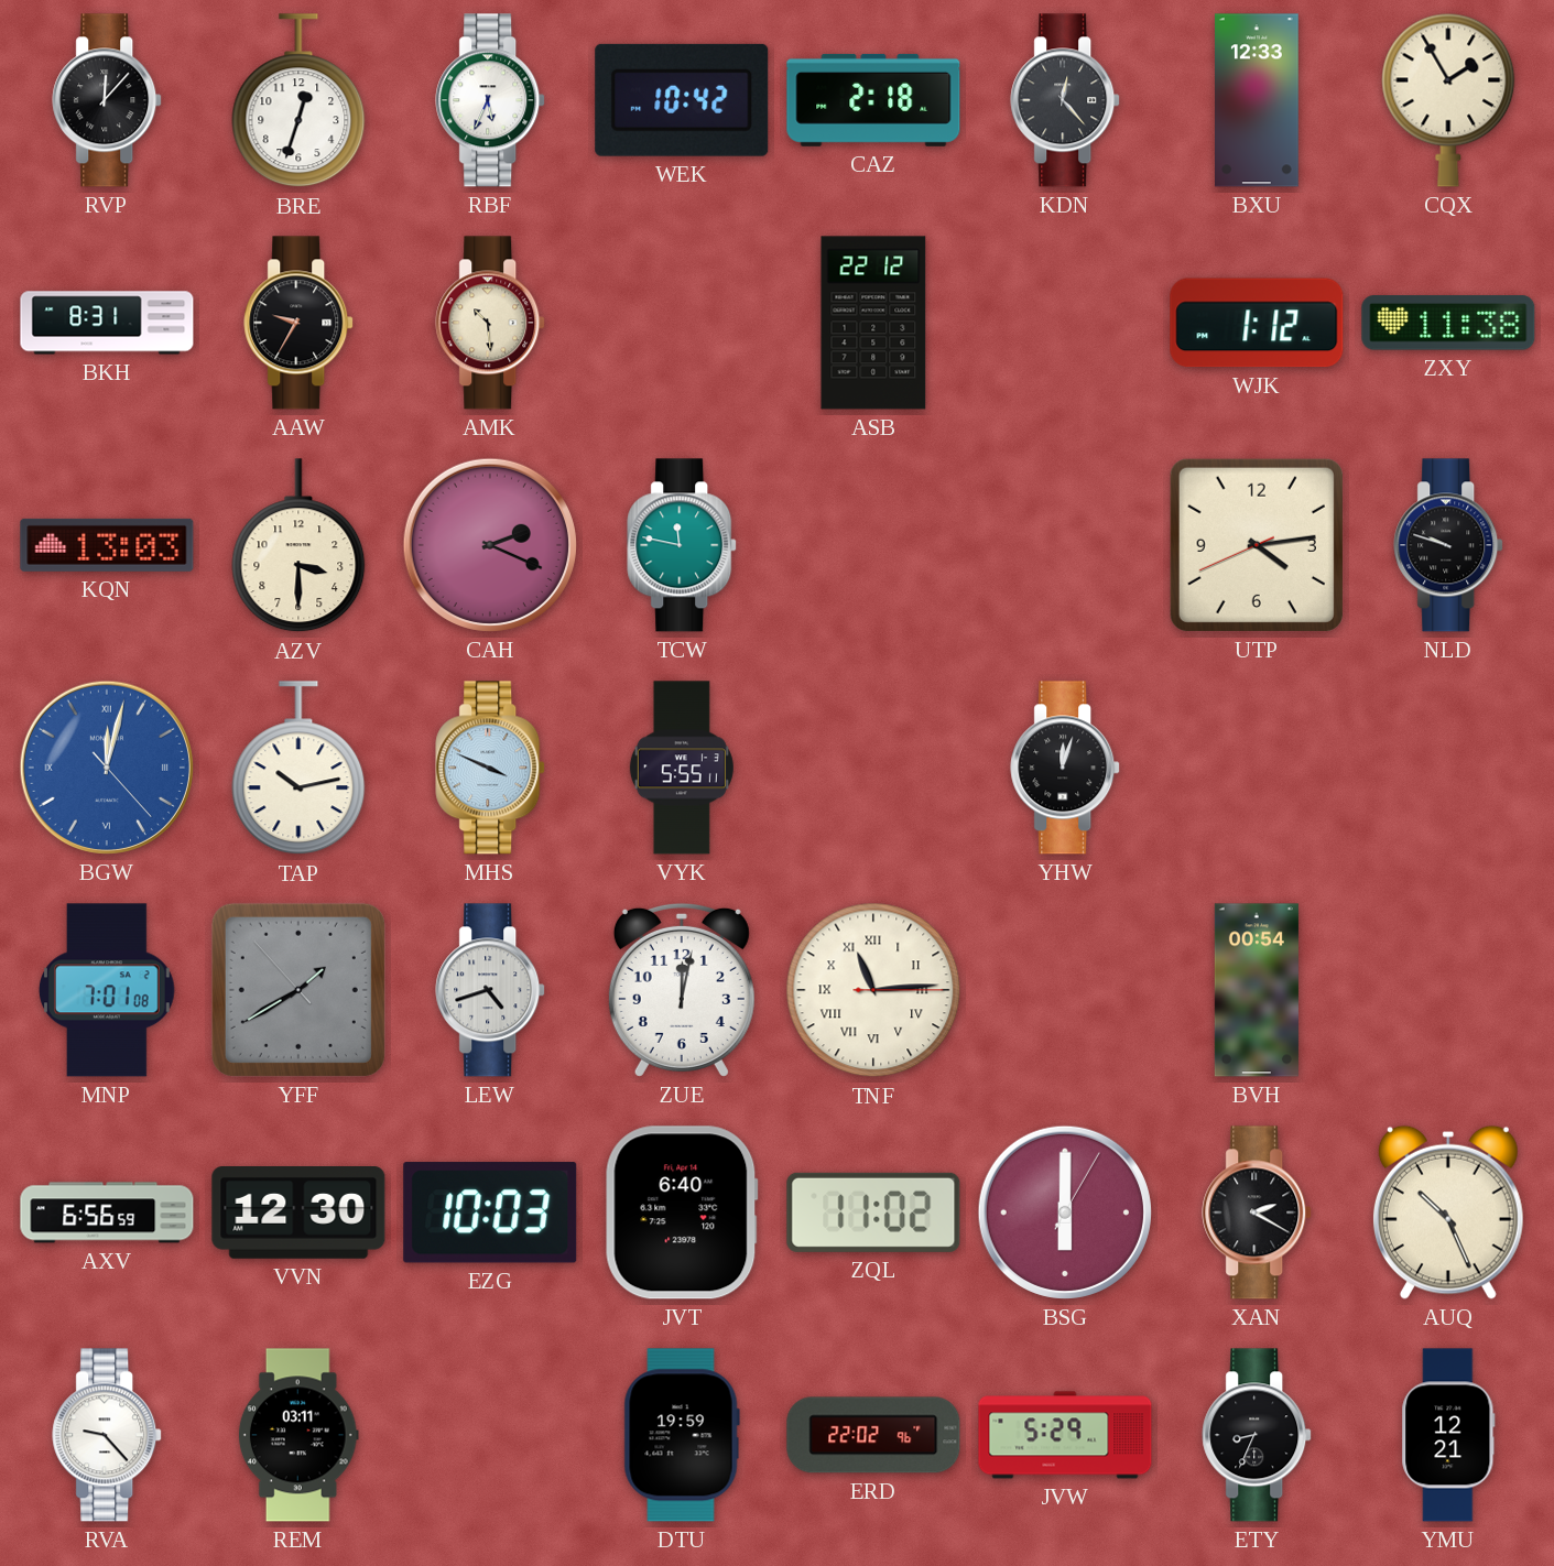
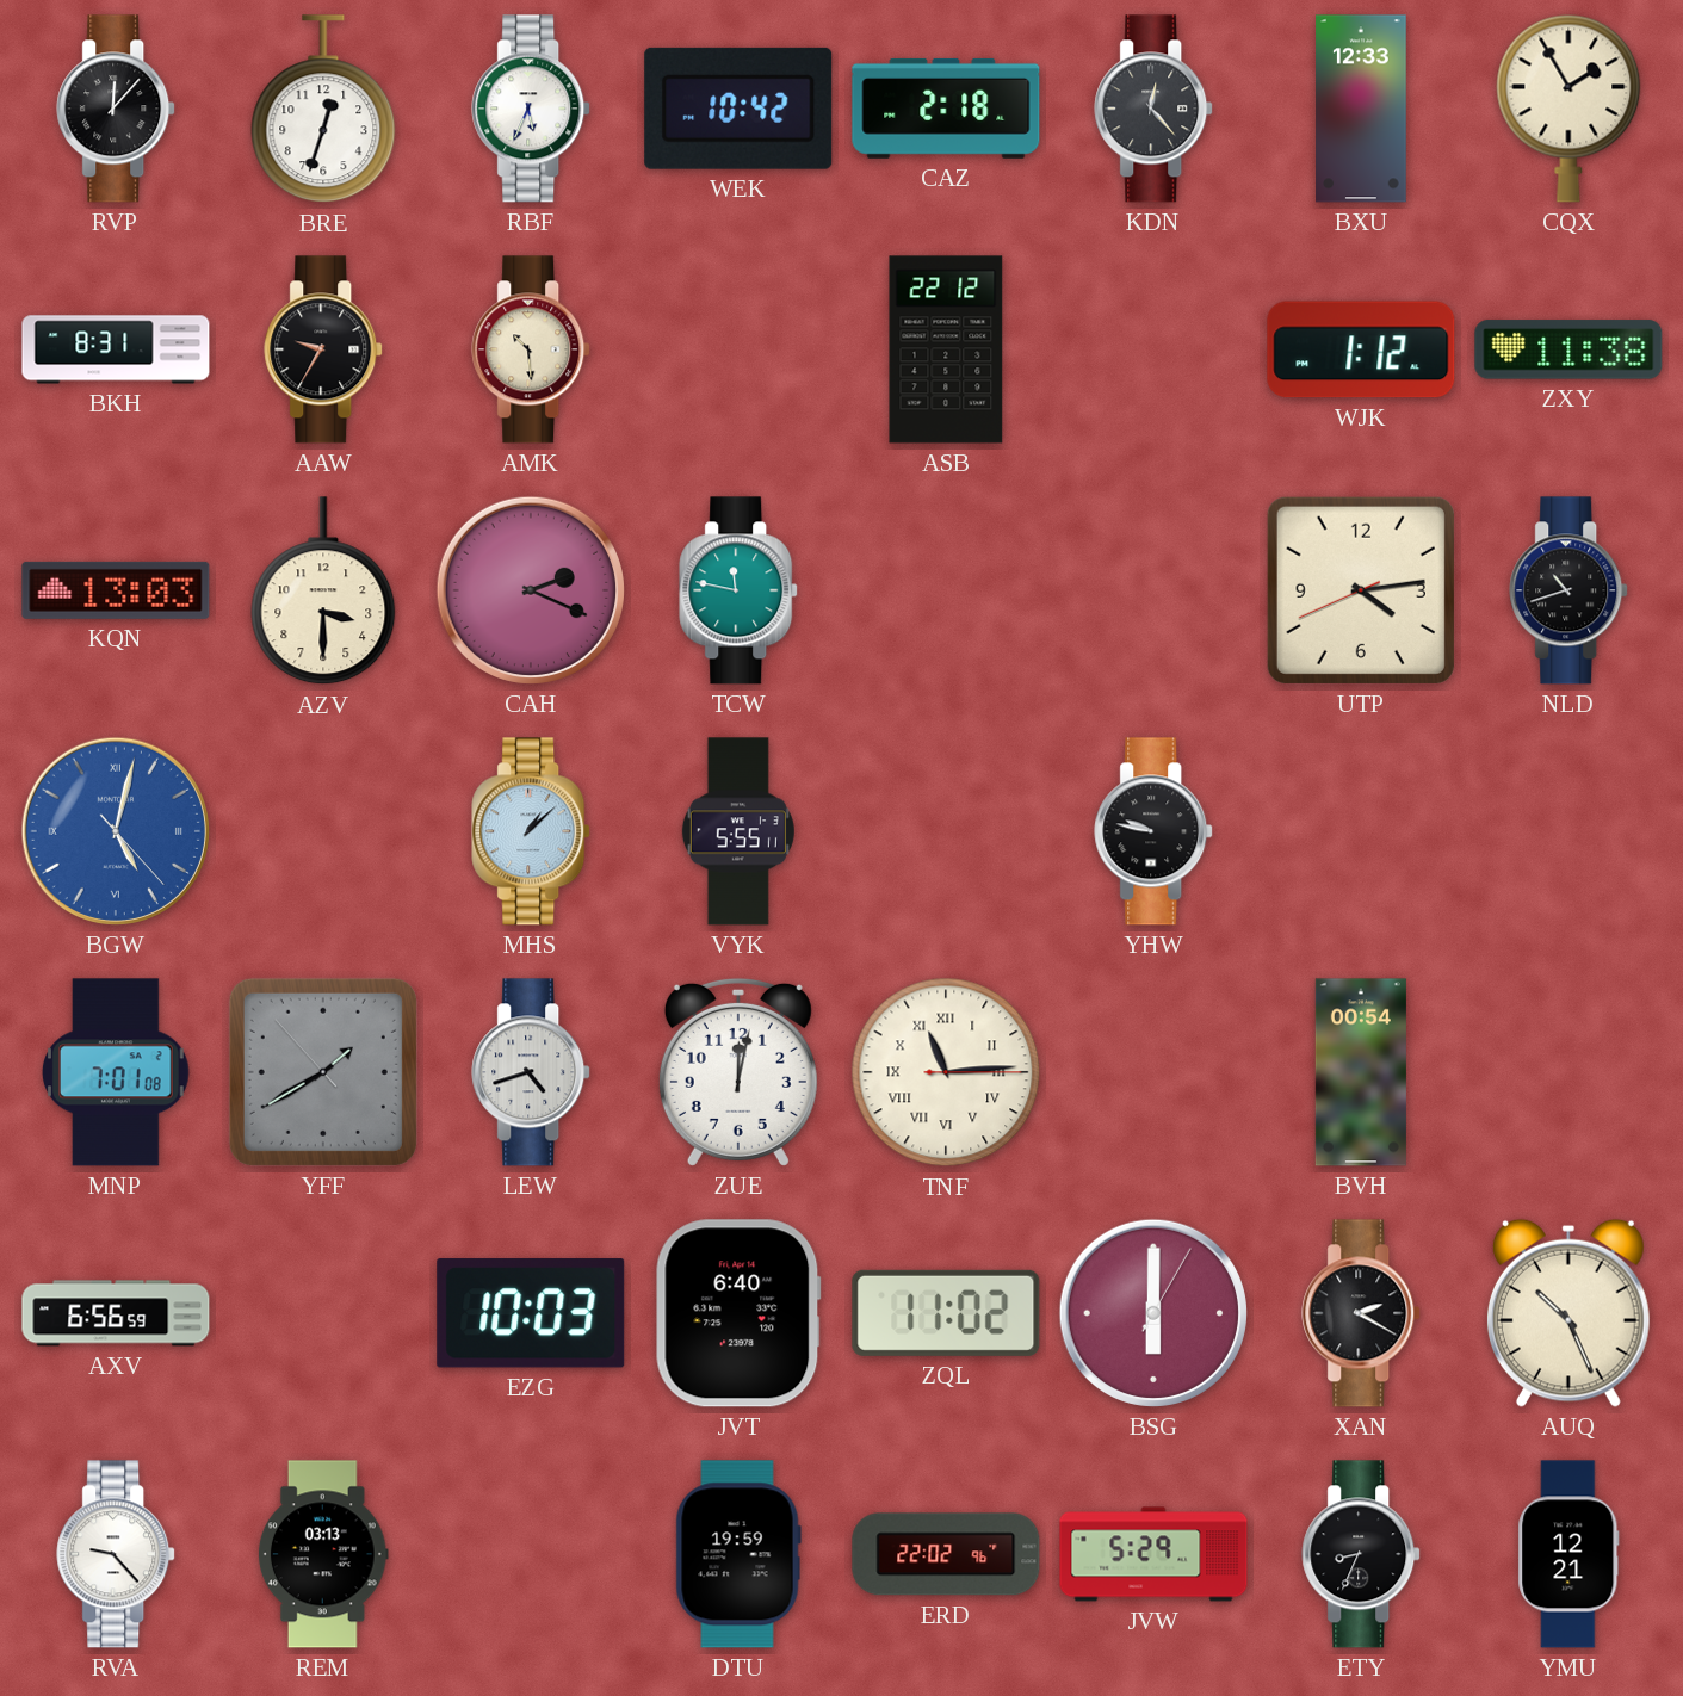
NLD: 9:48 -> 10:42
BGW: 12:02 -> 5:02
TAP: 10:13 -> none
MHS: 3:49 -> 1:08
YHW: 12:03 -> 9:47
VVN: 12:30 -> none
REM: 03:11 -> 03:13
